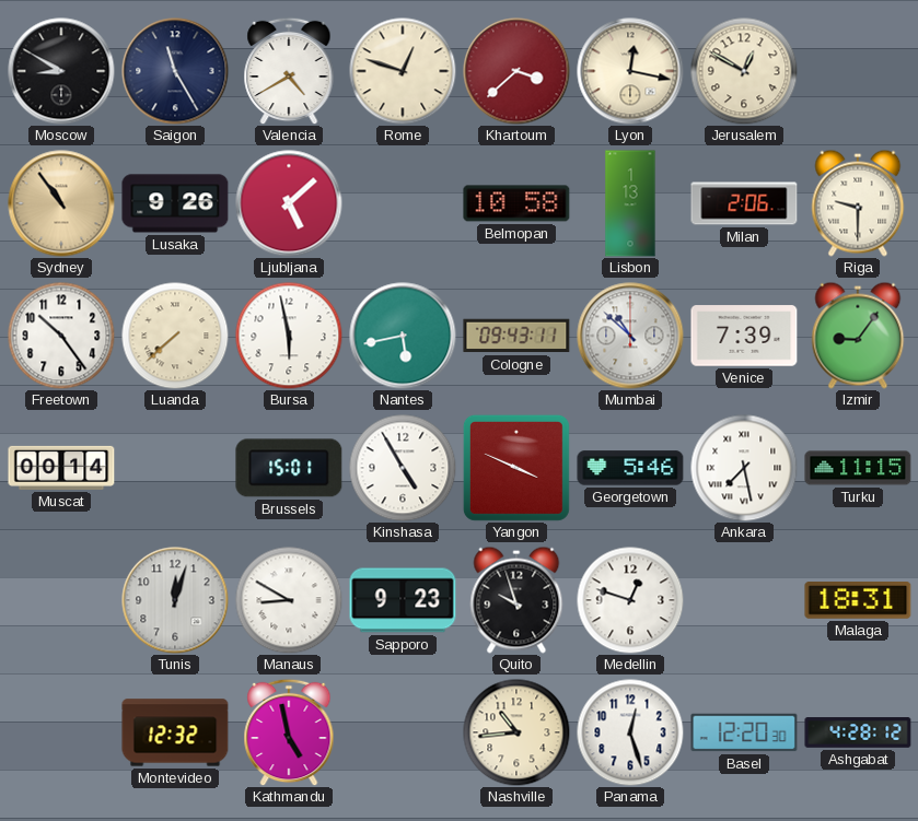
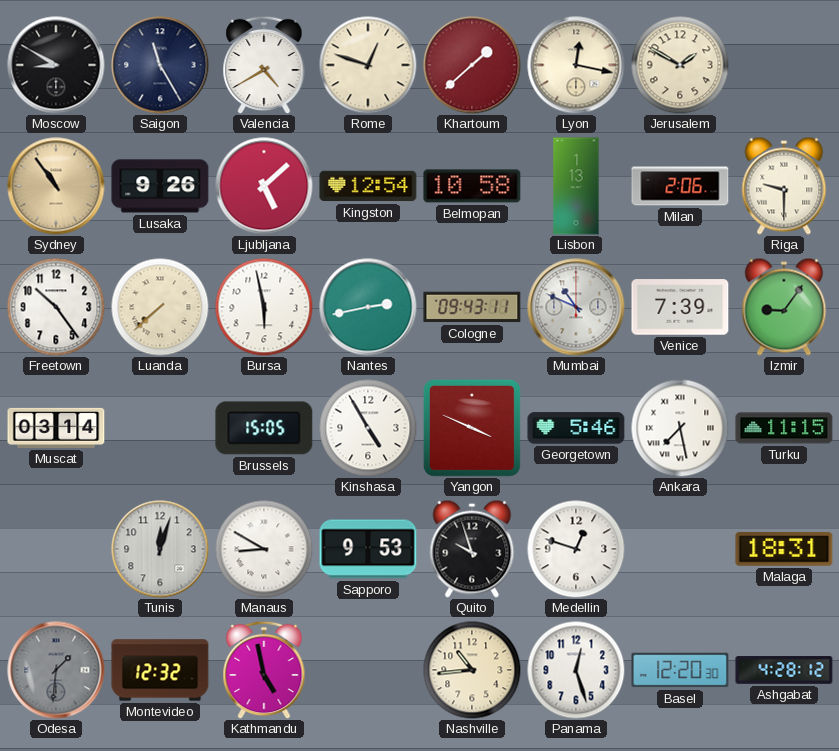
Khartoum: 3:38 -> 1:38
Jerusalem: 12:50 -> 1:50
Kingston: none -> 12:54
Nantes: 5:43 -> 2:43
Mumbai: 10:52 -> 10:49
Muscat: 00:14 -> 03:14
Brussels: 15:01 -> 15:05
Sapporo: 9:23 -> 9:53
Odesa: none -> 1:31
